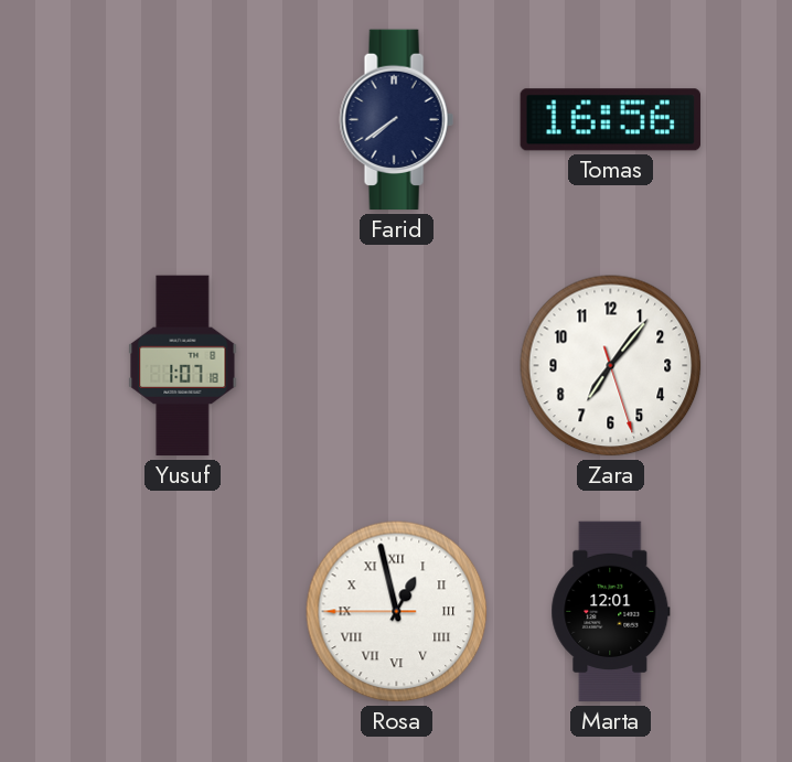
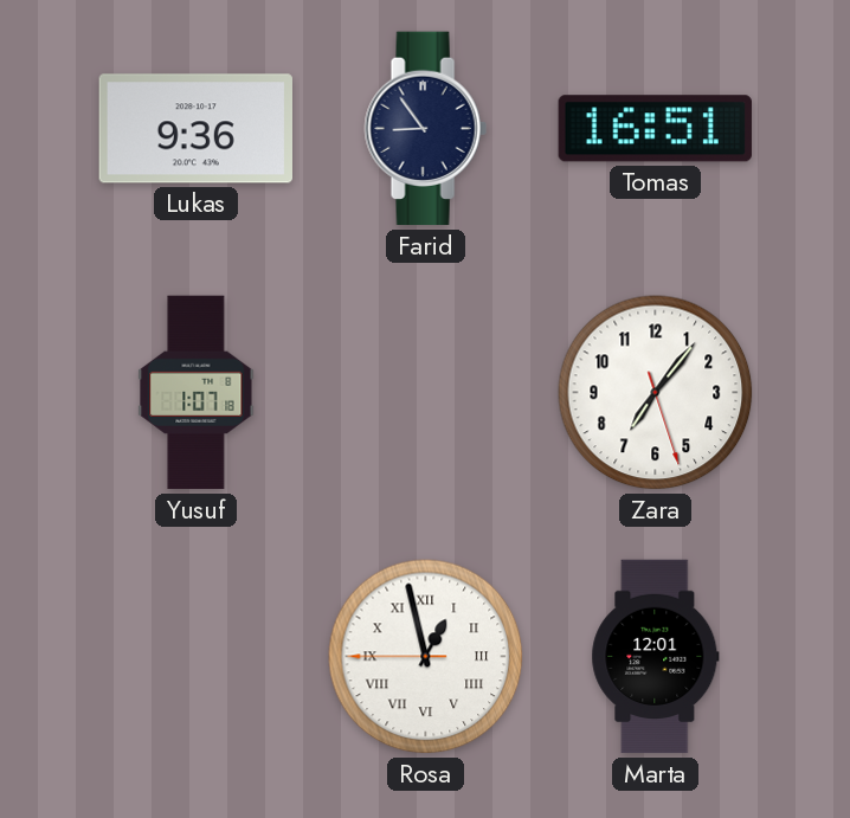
Lukas: none -> 9:36
Farid: 7:39 -> 8:54
Tomas: 16:56 -> 16:51
